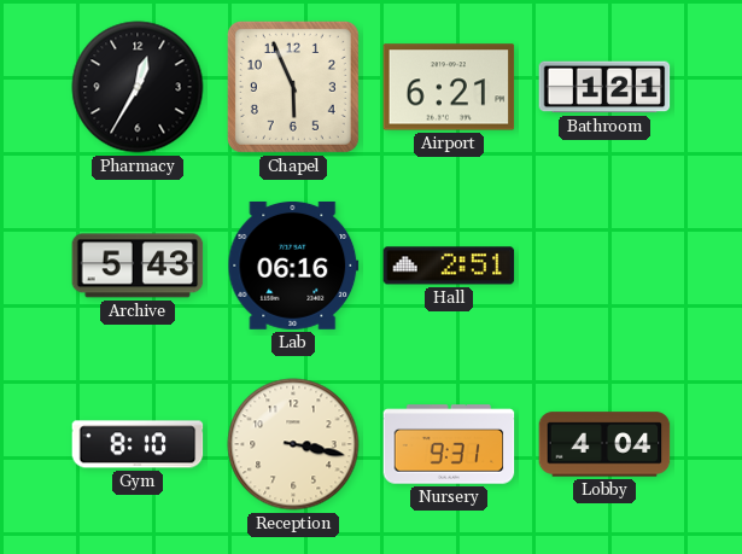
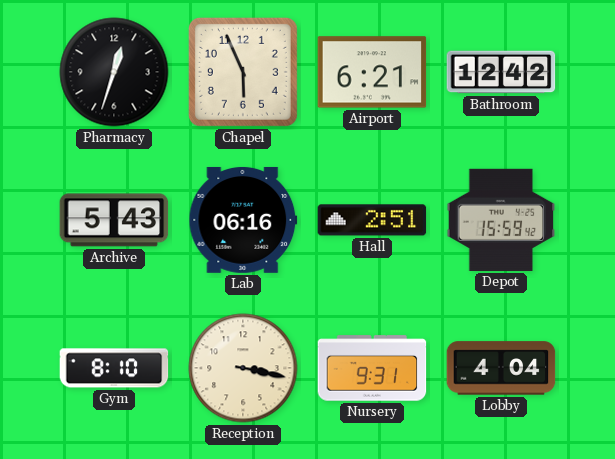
Pharmacy: 12:35 -> 12:33
Bathroom: 1:21 -> 12:42
Depot: none -> 15:59
